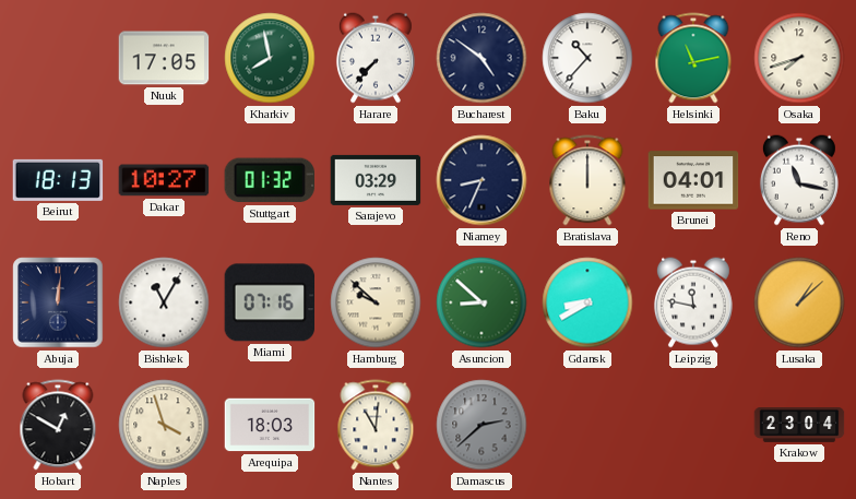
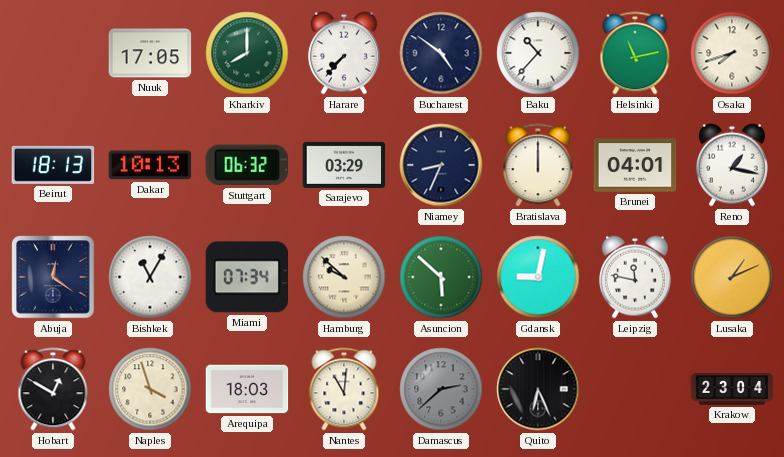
Kharkiv: 7:58 -> 8:00
Dakar: 10:27 -> 10:13
Stuttgart: 01:32 -> 06:32
Reno: 11:17 -> 1:17
Abuja: 12:01 -> 12:21
Miami: 07:16 -> 07:34
Asuncion: 8:52 -> 5:52
Gdansk: 8:40 -> 9:02
Lusaka: 1:08 -> 1:11
Quito: none -> 6:26
